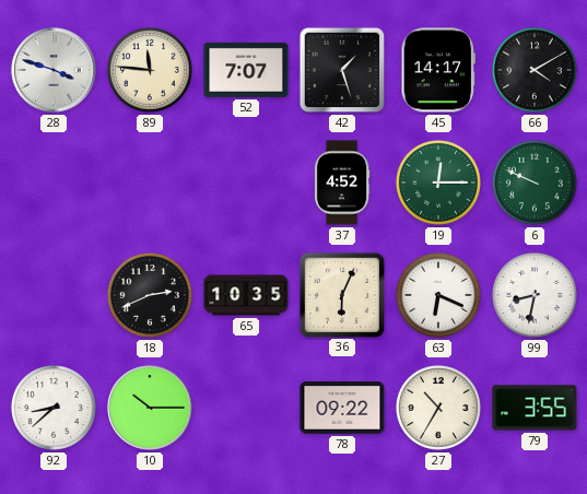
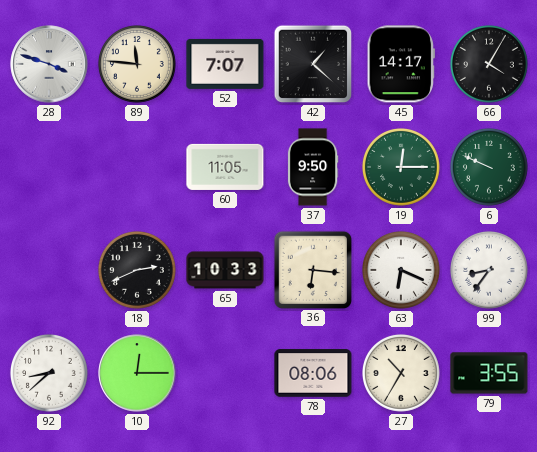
42: 1:27 -> 1:22
66: 4:10 -> 4:05
60: none -> 11:05
37: 4:52 -> 9:50
65: 10:35 -> 10:33
36: 6:04 -> 6:16
99: 8:32 -> 8:36
10: 10:15 -> 12:15
78: 09:22 -> 08:06
